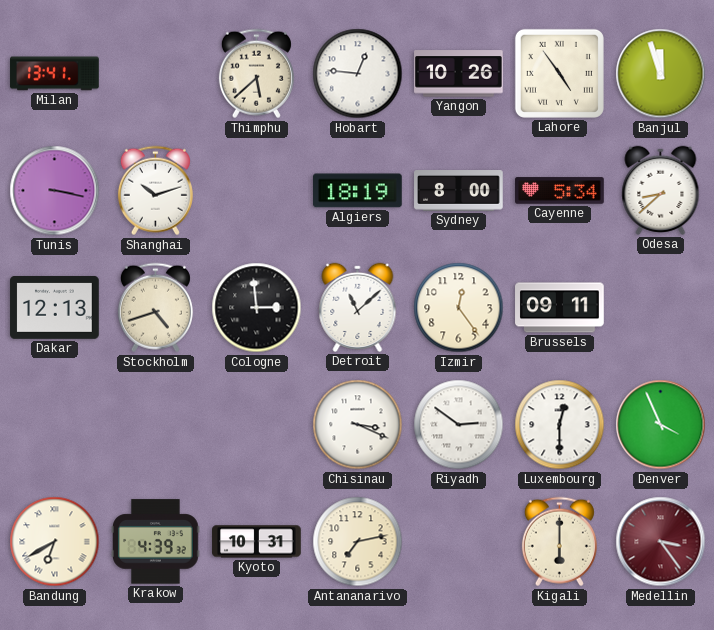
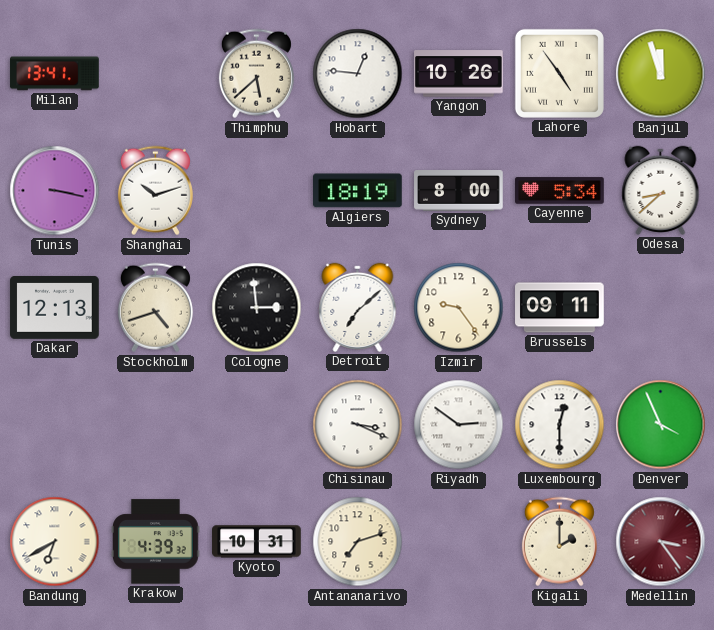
Detroit: 11:08 -> 7:08
Izmir: 12:24 -> 9:24
Antananarivo: 7:13 -> 7:12
Kigali: 6:00 -> 2:00
